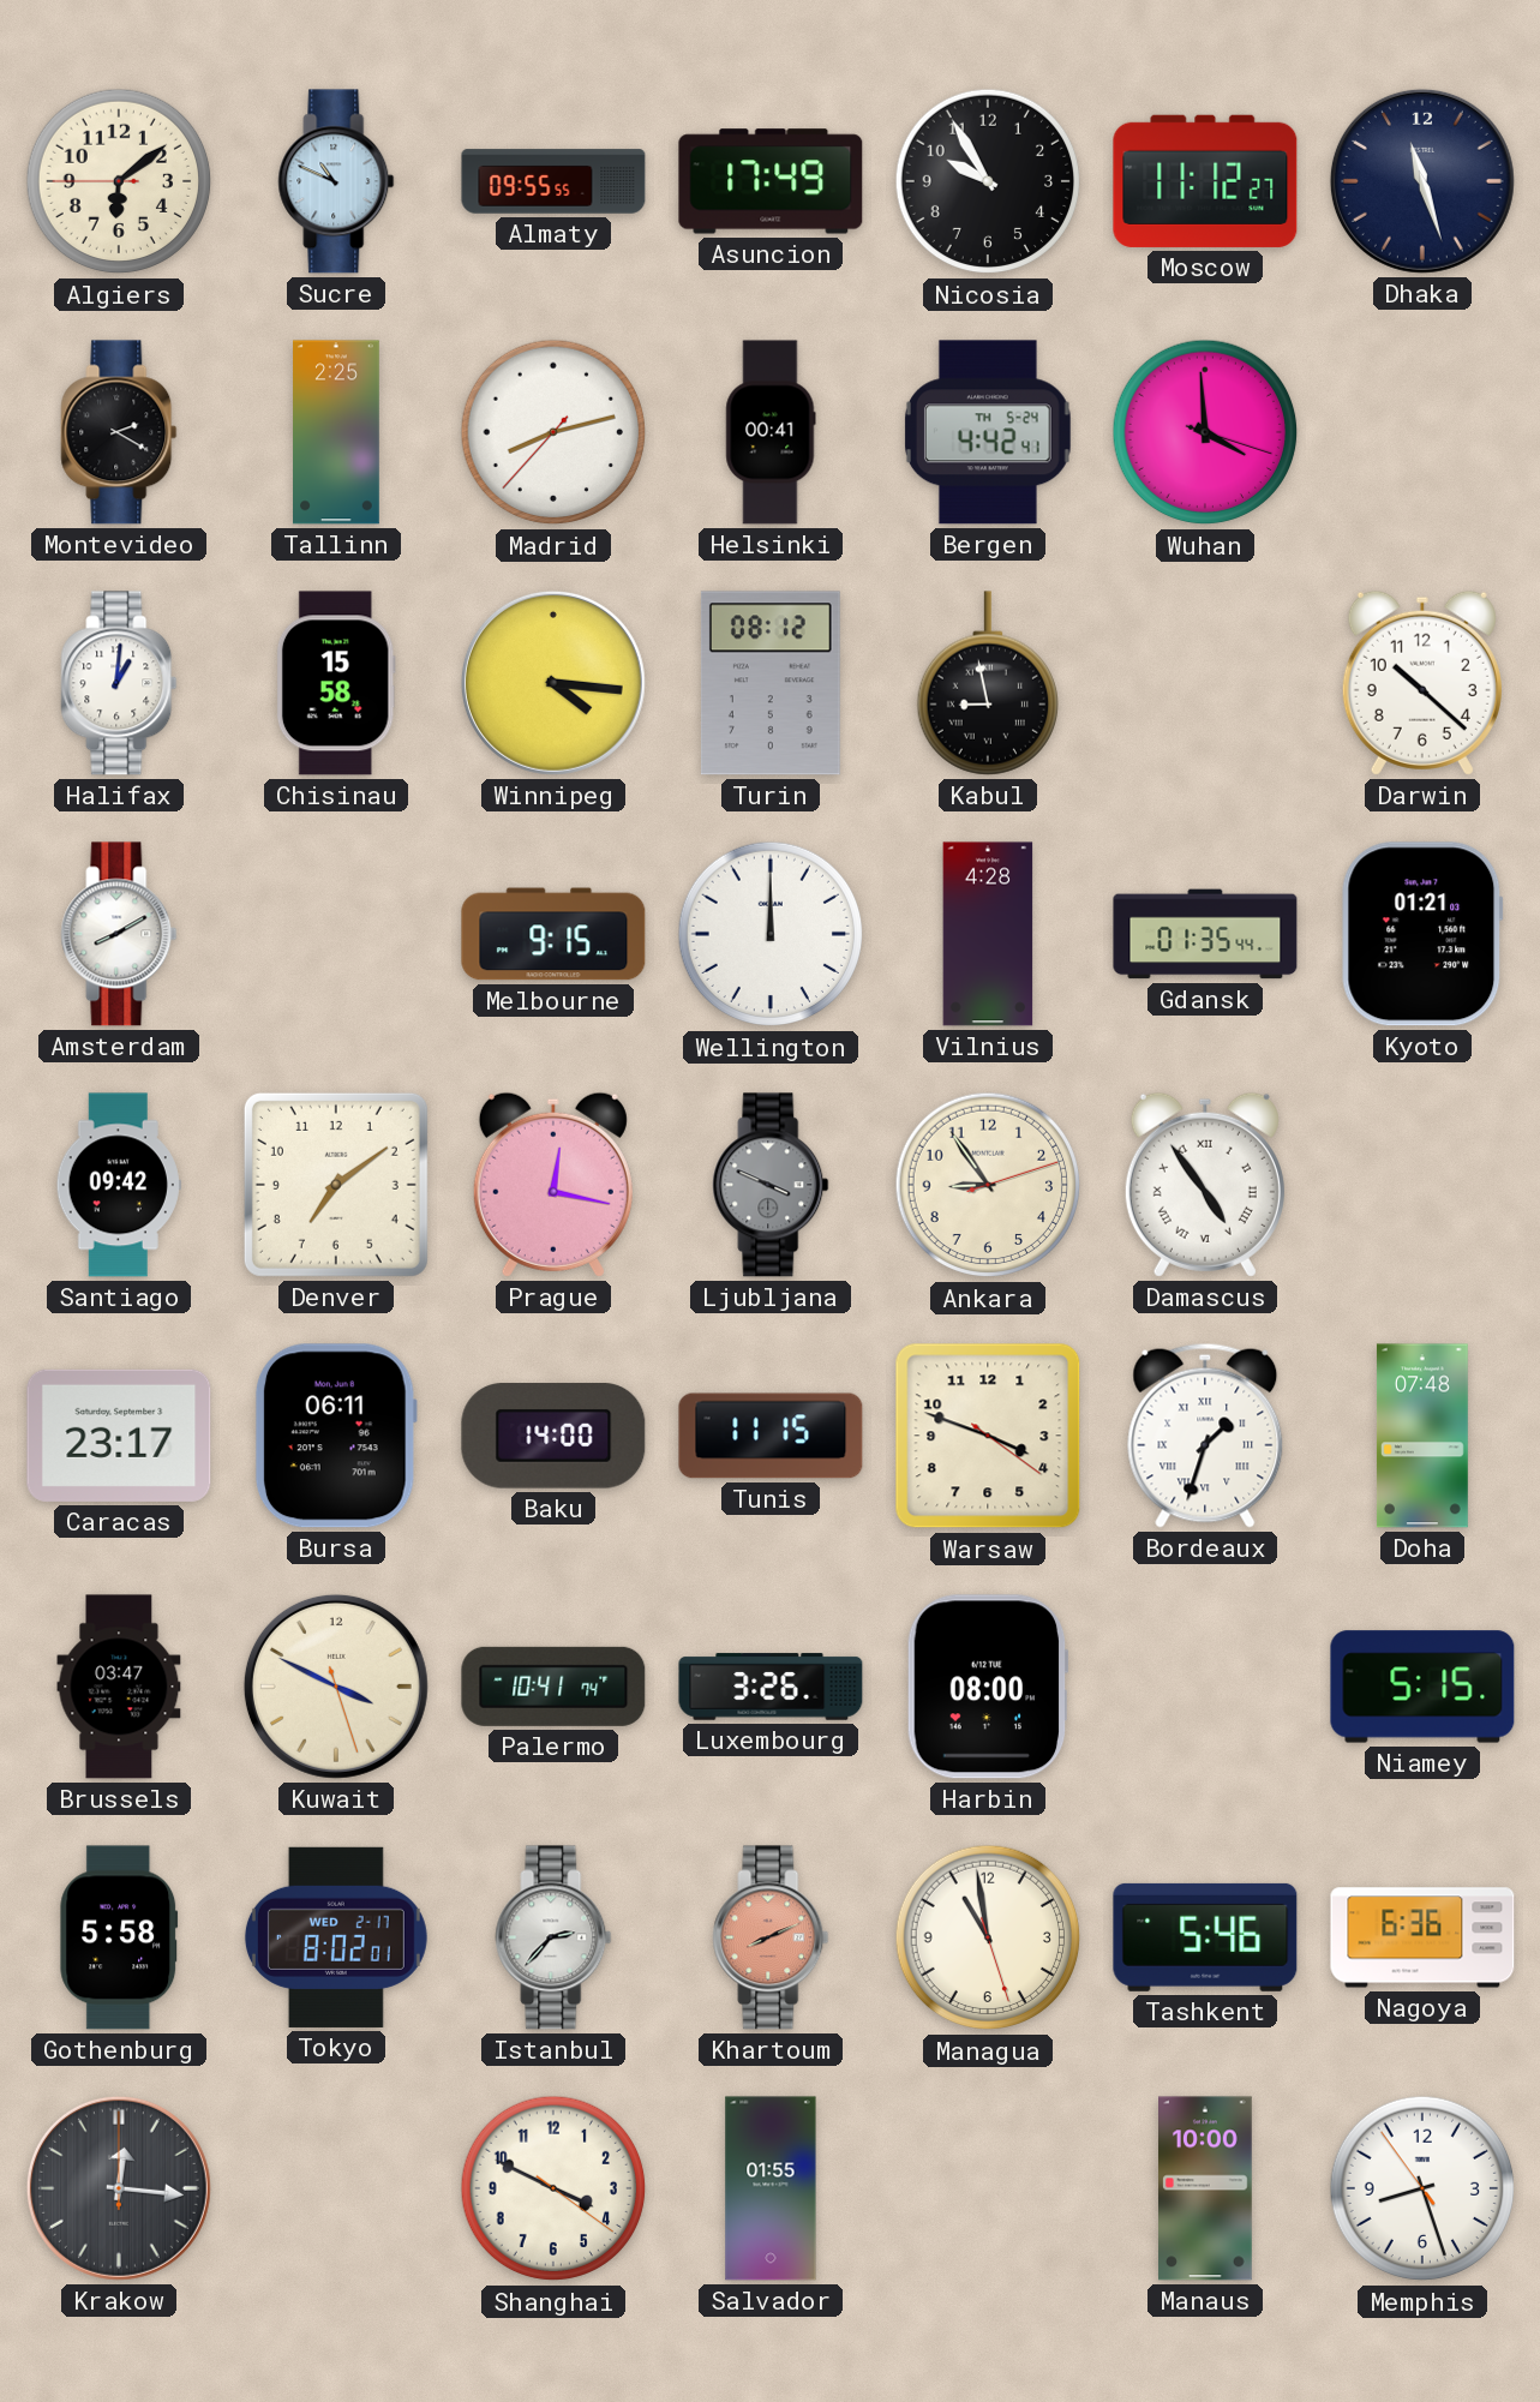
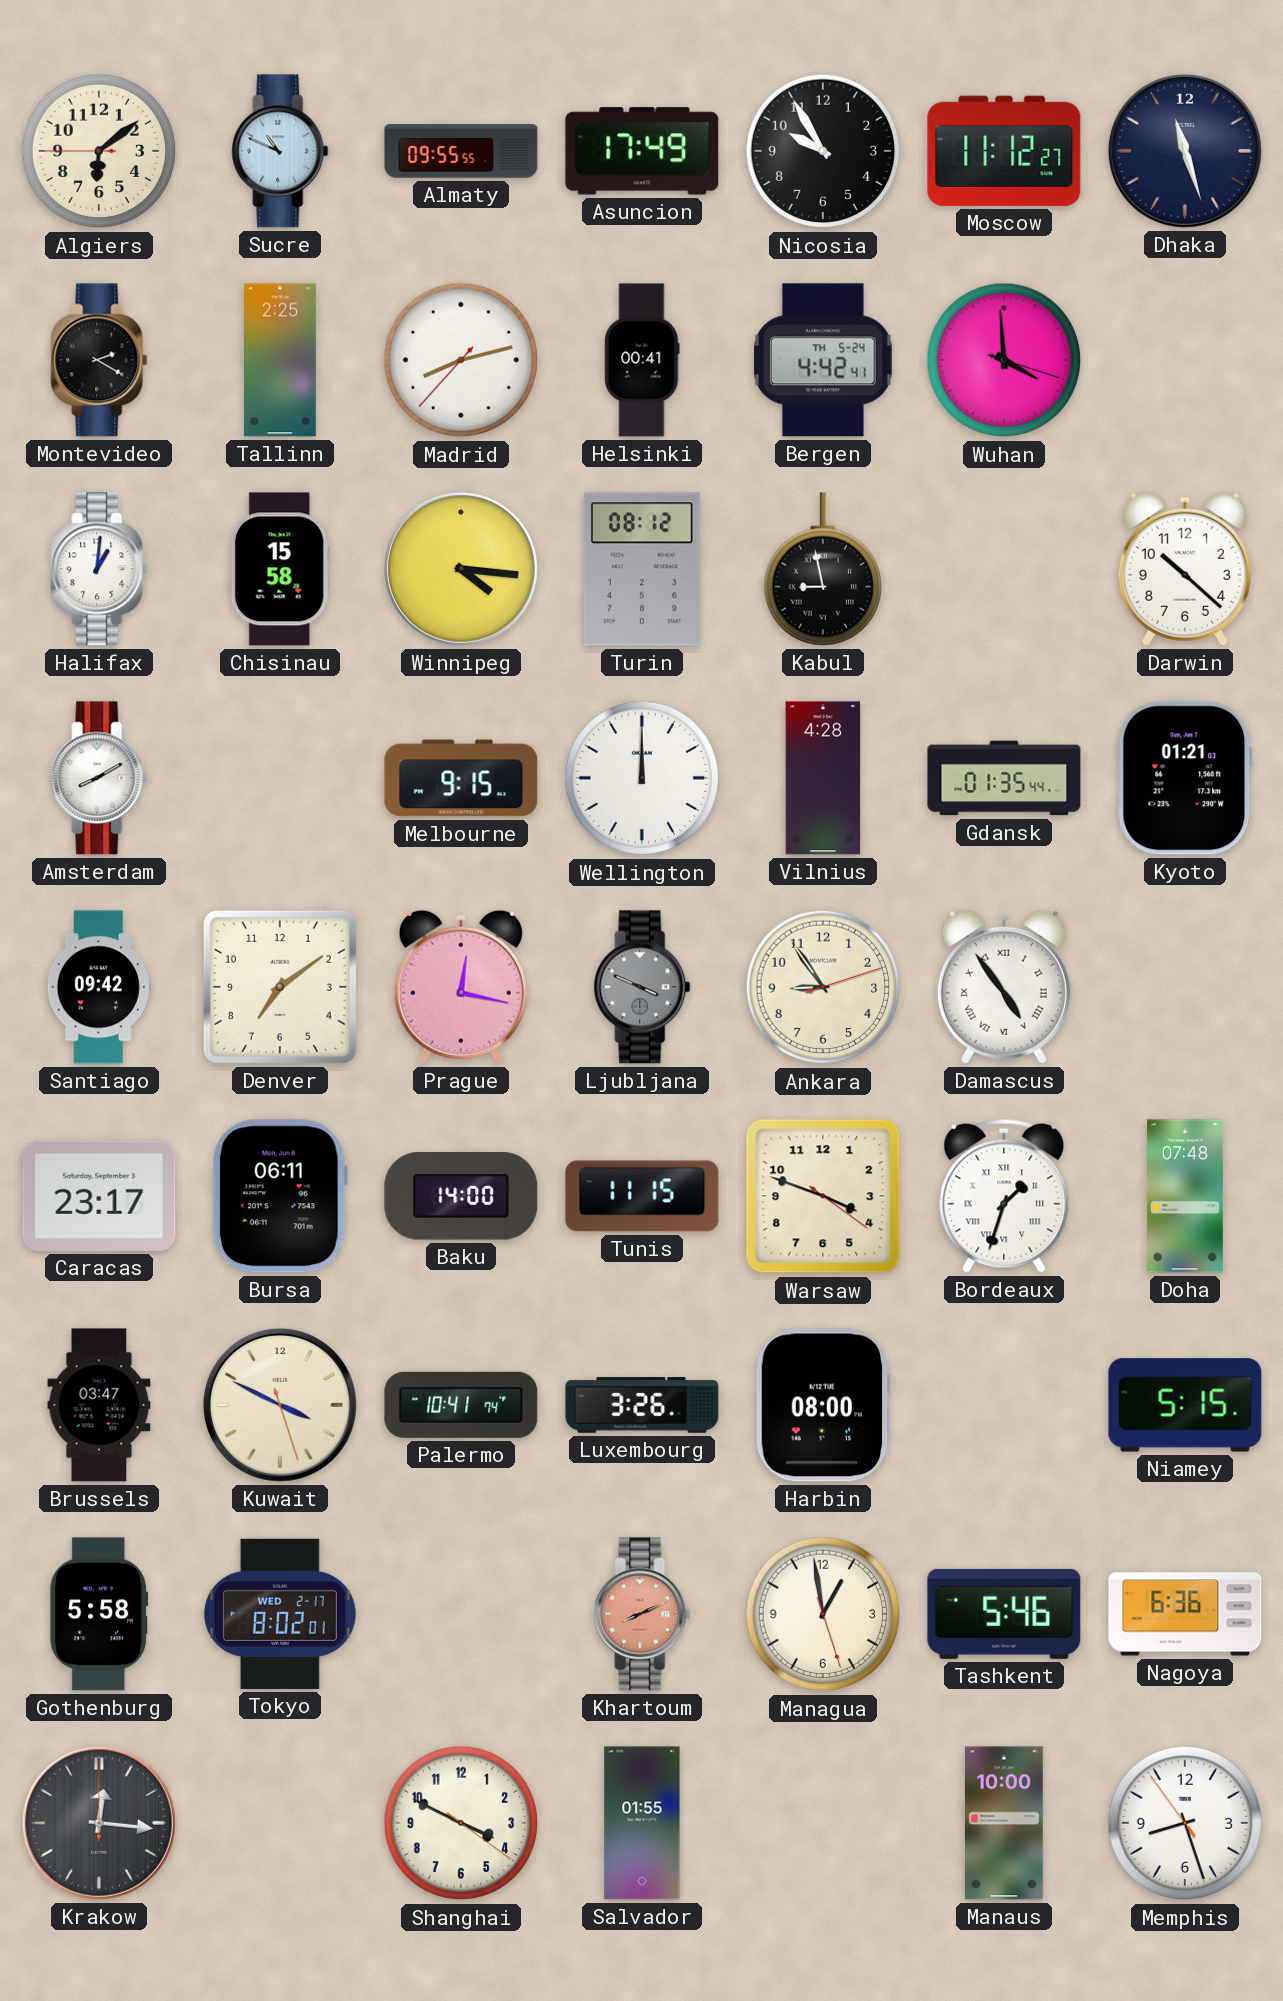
Istanbul: 2:37 -> none
Managua: 10:58 -> 12:58
